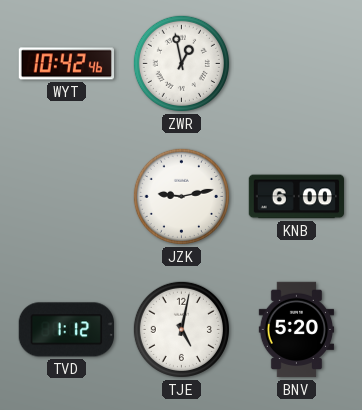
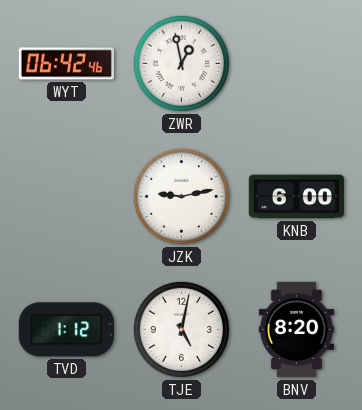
WYT: 10:42 -> 06:42
BNV: 5:20 -> 8:20
